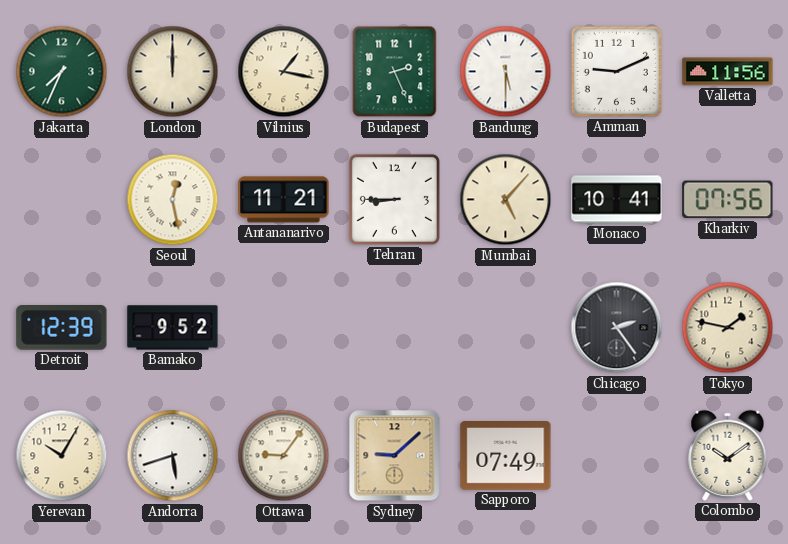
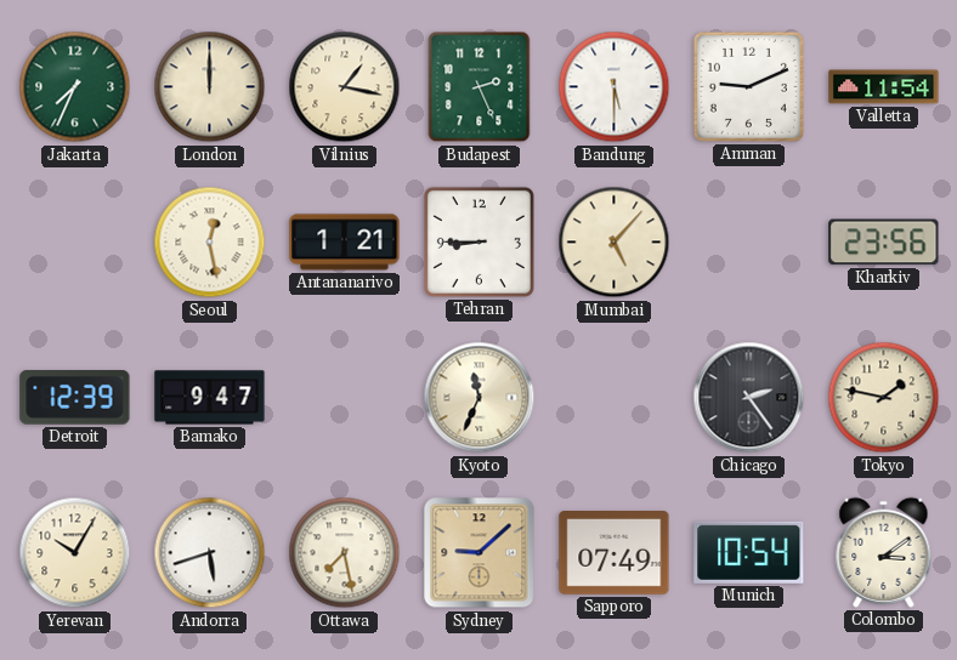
Valletta: 11:56 -> 11:54
Antananarivo: 11:21 -> 1:21
Monaco: 10:41 -> none
Kharkiv: 07:56 -> 23:56
Bamako: 9:52 -> 9:47
Kyoto: none -> 11:34
Ottawa: 9:06 -> 7:28
Munich: none -> 10:54
Colombo: 10:09 -> 3:09
